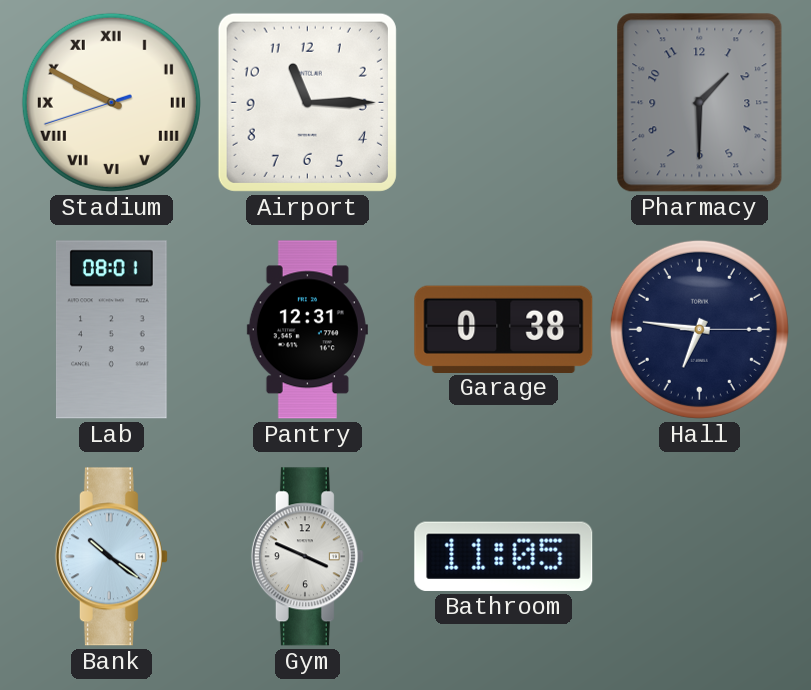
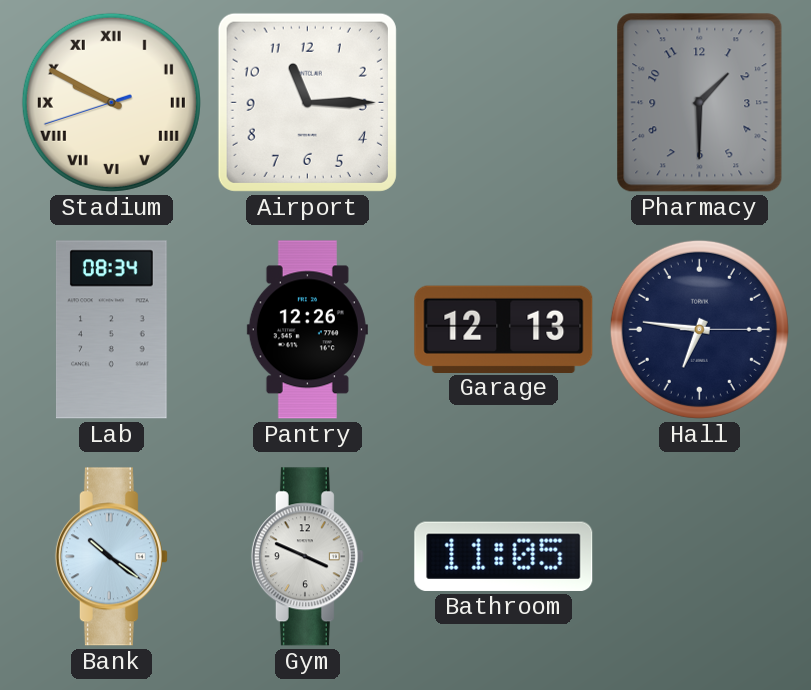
Lab: 08:01 -> 08:34
Pantry: 12:31 -> 12:26
Garage: 0:38 -> 12:13
